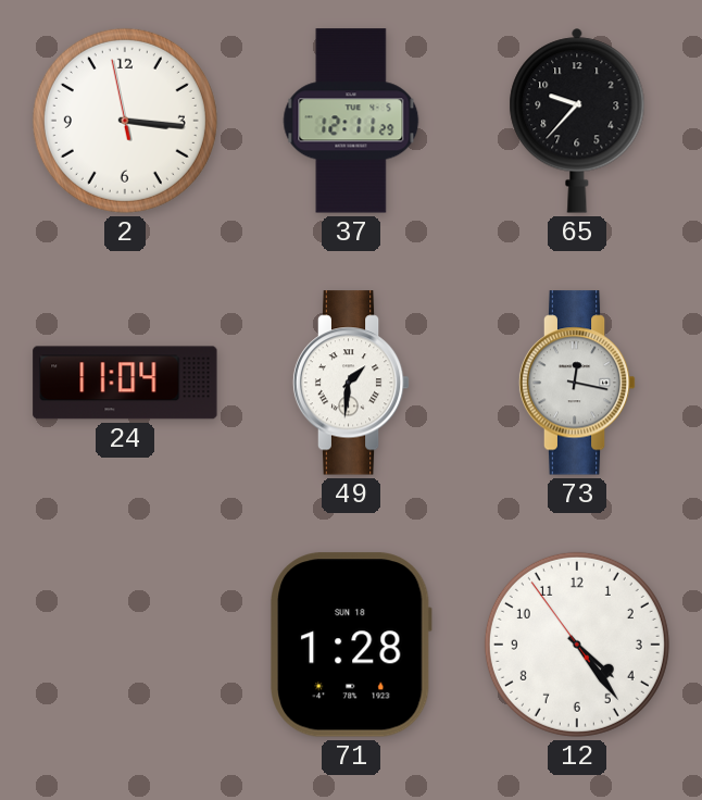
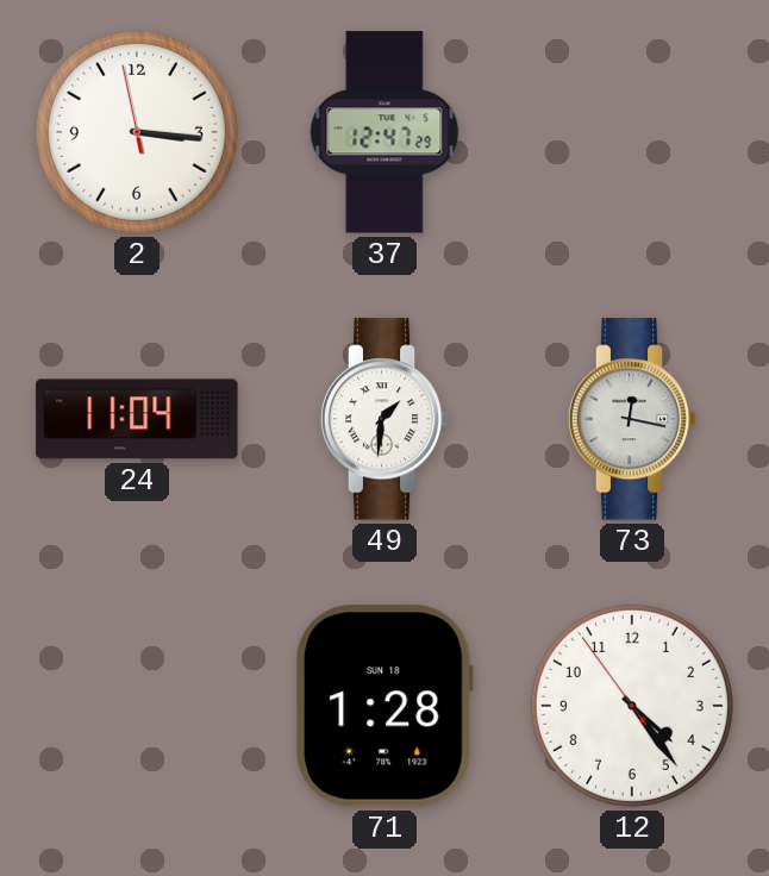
37: 12:11 -> 12:47
65: 9:37 -> none
